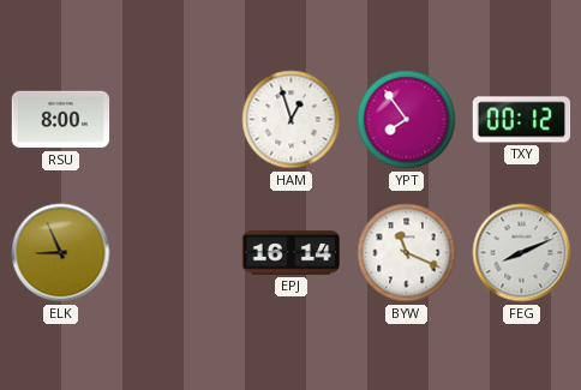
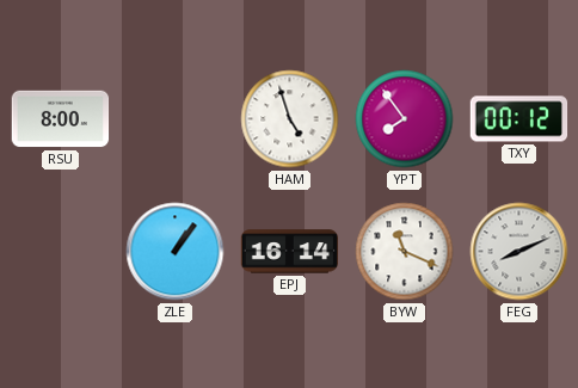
HAM: 12:57 -> 4:57
ELK: 8:56 -> none
ZLE: none -> 1:06
